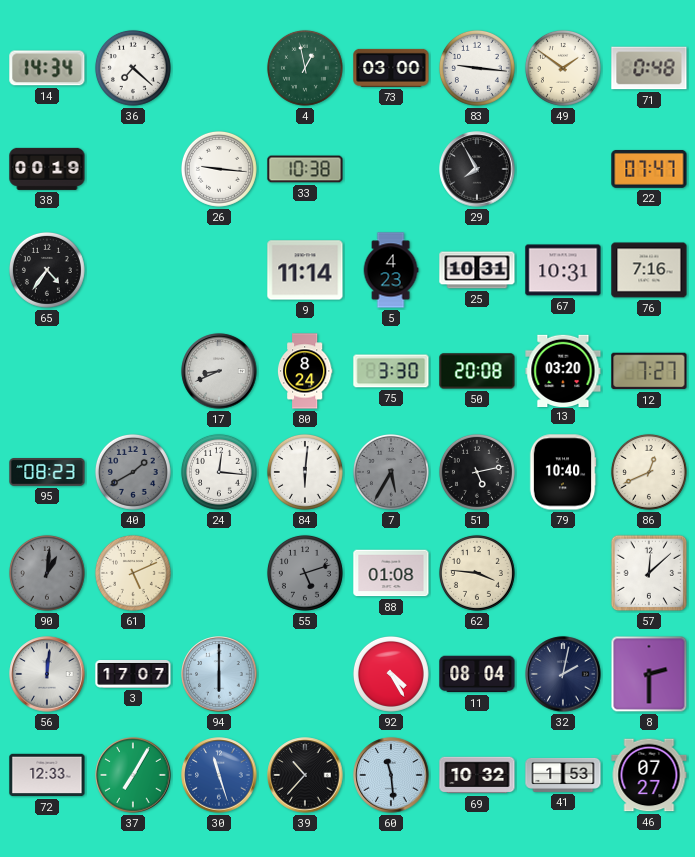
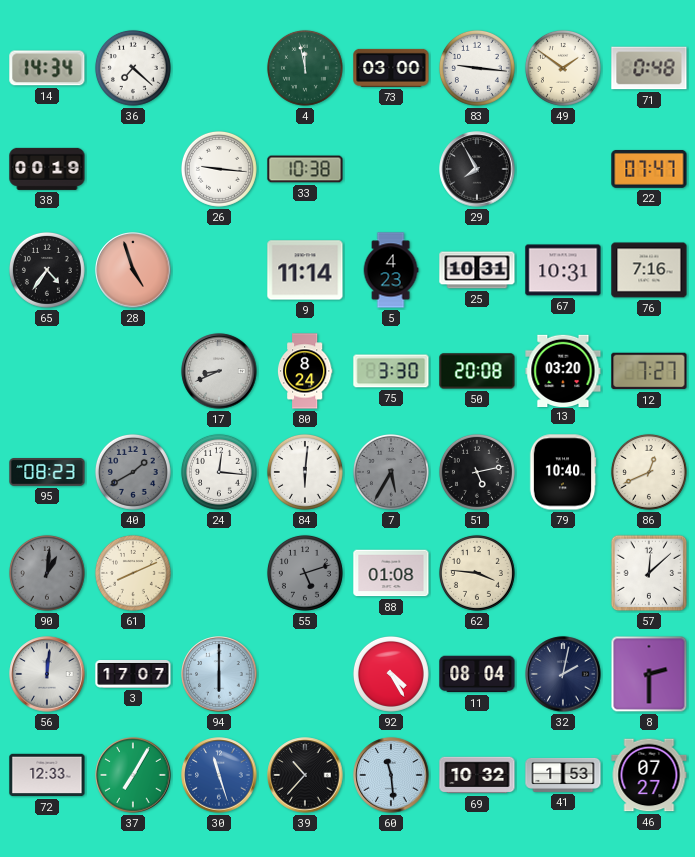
4: 12:58 -> 11:58
28: none -> 4:57
61: 5:11 -> 8:11
